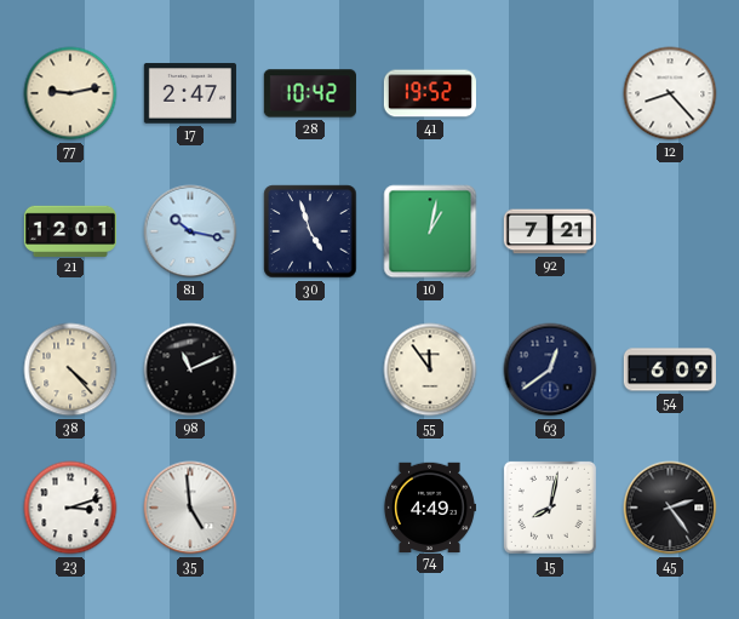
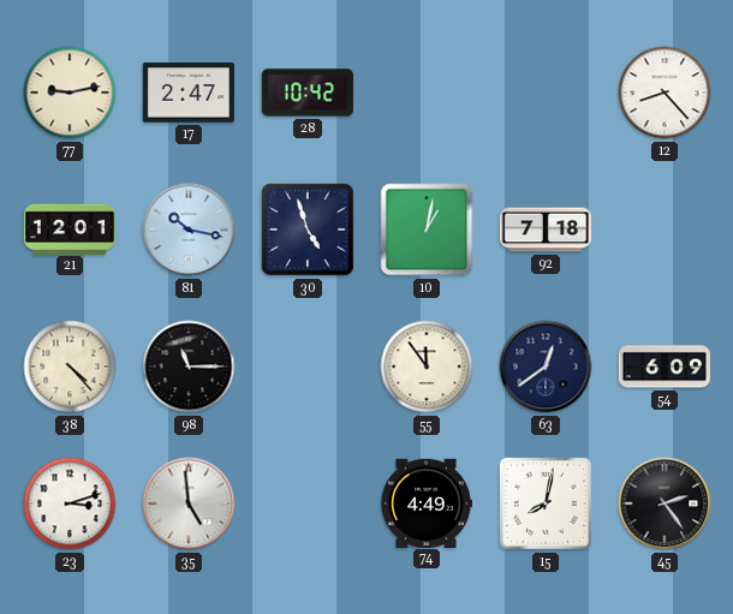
41: 19:52 -> none
92: 7:21 -> 7:18
98: 11:11 -> 11:15
